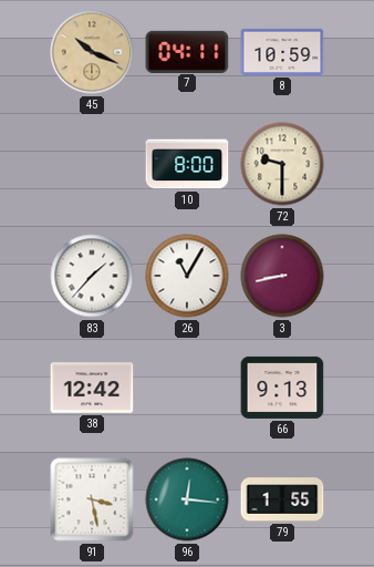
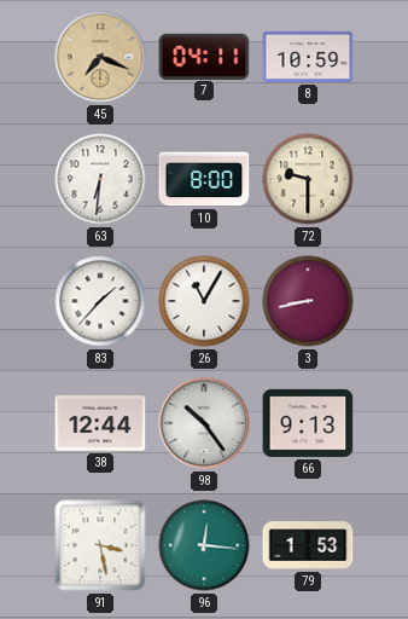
45: 10:19 -> 7:19
63: none -> 6:31
38: 12:42 -> 12:44
98: none -> 10:24
79: 1:55 -> 1:53
